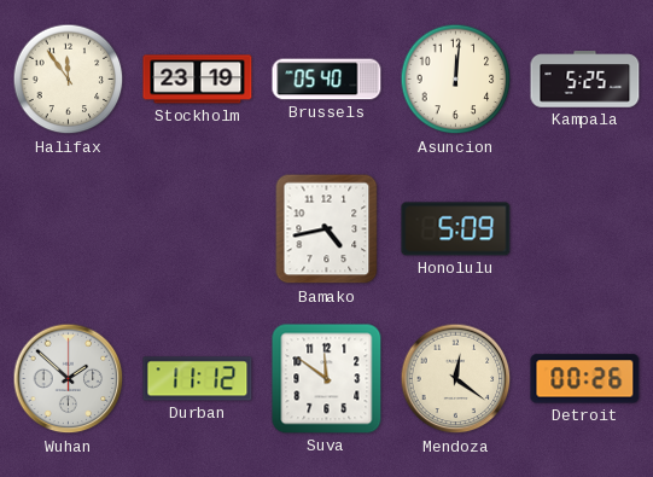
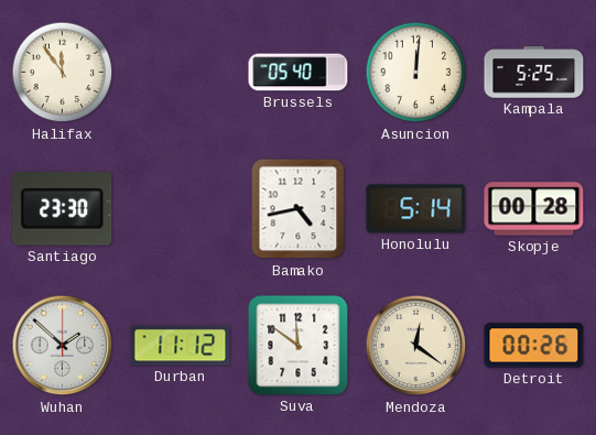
Stockholm: 23:19 -> none
Santiago: none -> 23:30
Honolulu: 5:09 -> 5:14
Skopje: none -> 00:28
